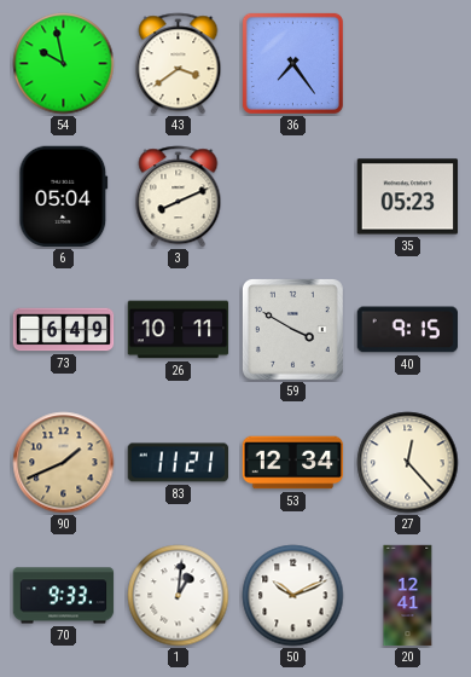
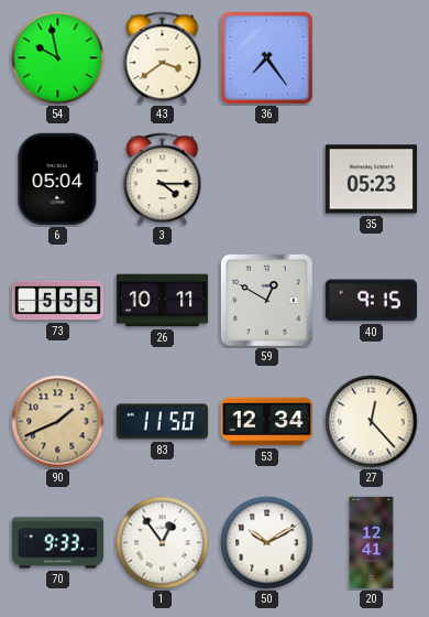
3: 8:11 -> 4:15
73: 6:49 -> 5:55
59: 3:50 -> 12:50
83: 11:21 -> 11:50
1: 1:01 -> 12:54
50: 10:11 -> 10:10
